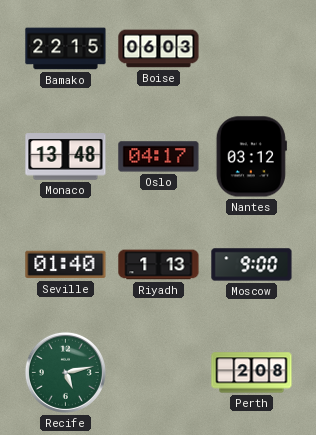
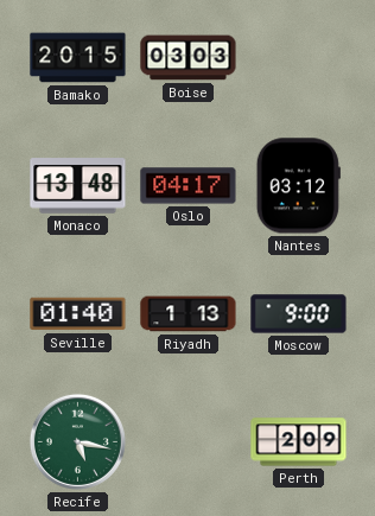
Bamako: 22:15 -> 20:15
Boise: 06:03 -> 03:03
Recife: 5:13 -> 5:17
Perth: 2:08 -> 2:09
